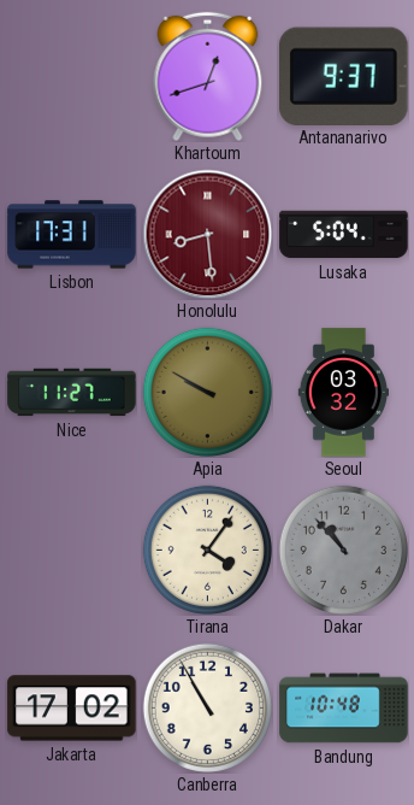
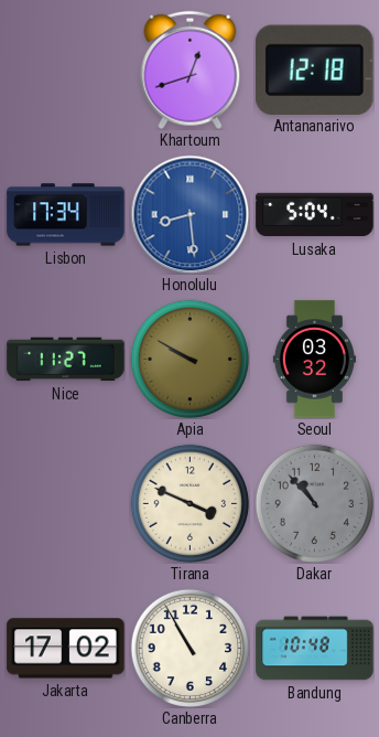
Antananarivo: 9:37 -> 12:18
Lisbon: 17:31 -> 17:34
Honolulu dial: burgundy -> blue
Tirana: 4:06 -> 3:49
